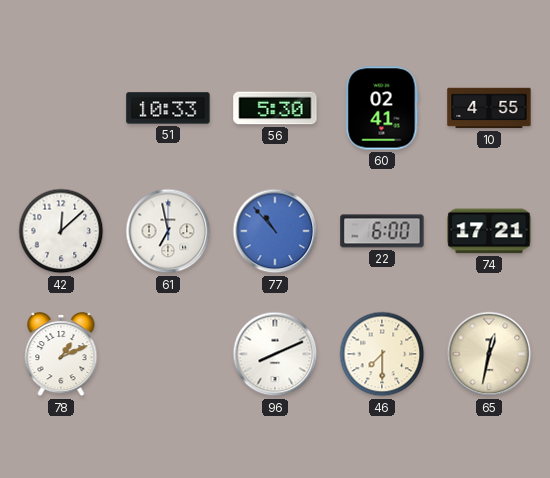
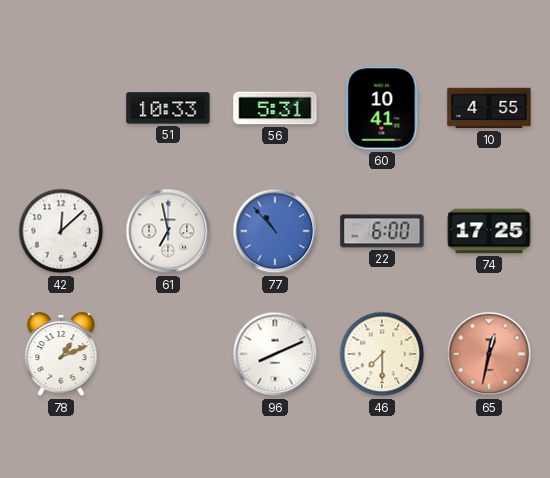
56: 5:30 -> 5:31
60: 02:41 -> 10:41
74: 17:21 -> 17:25
65 dial: cream -> salmon
